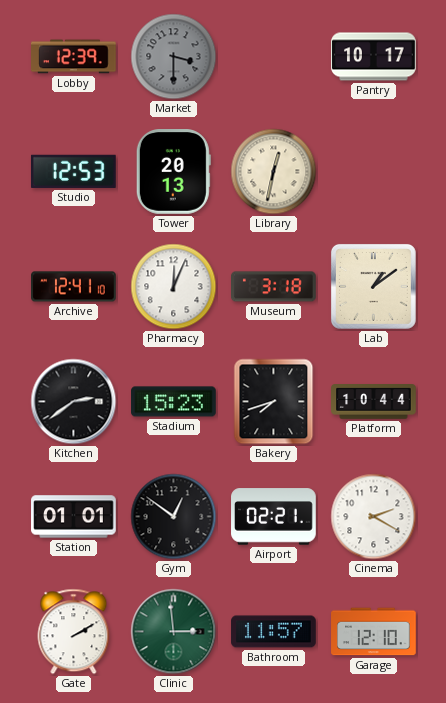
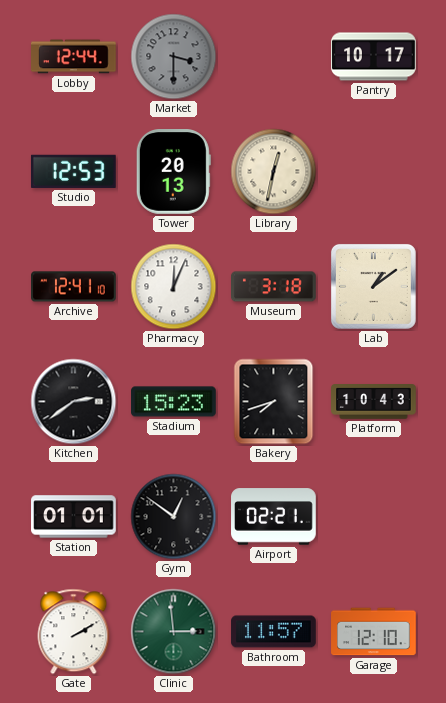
Lobby: 12:39 -> 12:44
Platform: 10:44 -> 10:43
Cinema: 2:20 -> none
